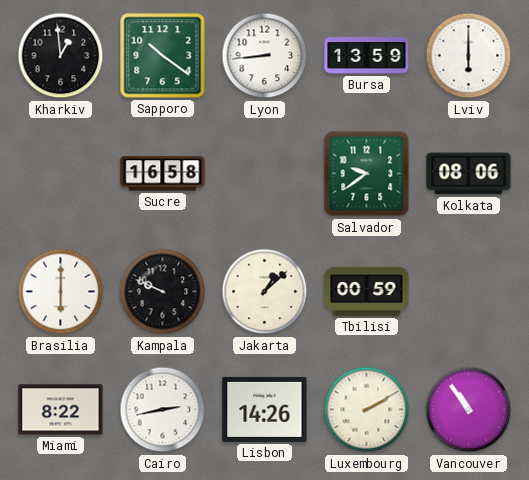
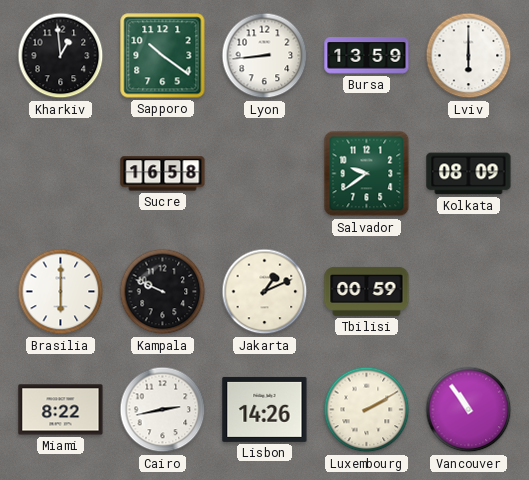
Kolkata: 08:06 -> 08:09
Jakarta: 1:08 -> 1:11
